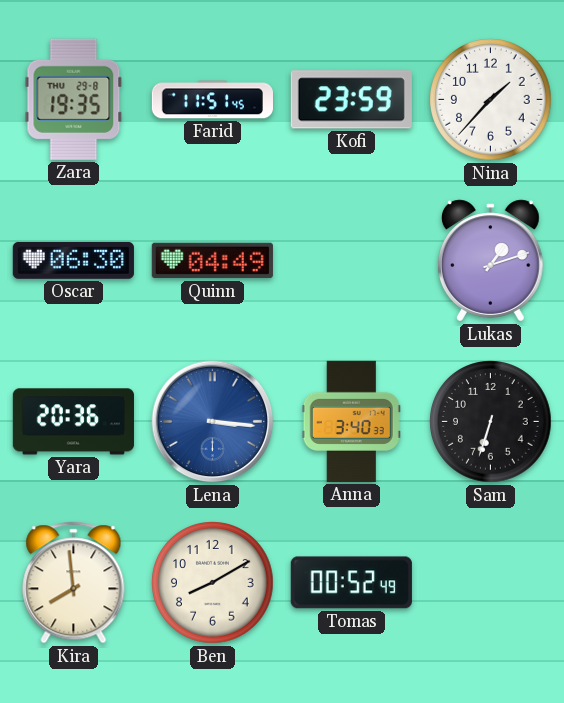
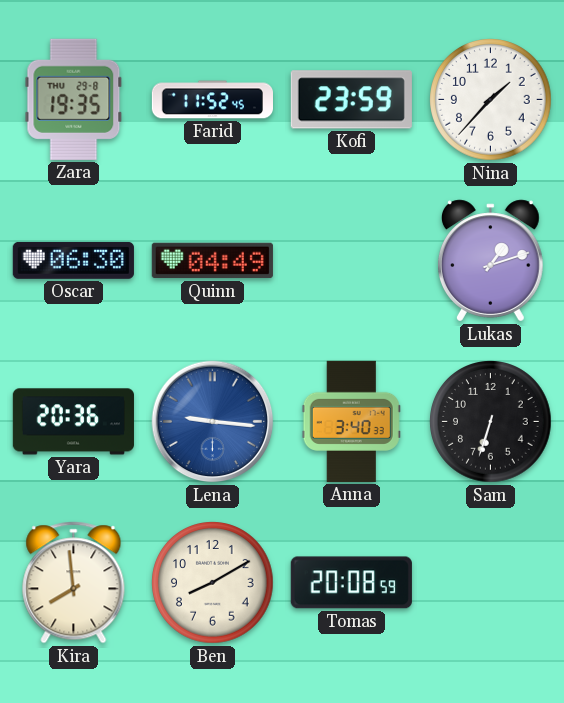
Farid: 11:51 -> 11:52
Lena: 3:16 -> 9:16
Tomas: 00:52 -> 20:08
